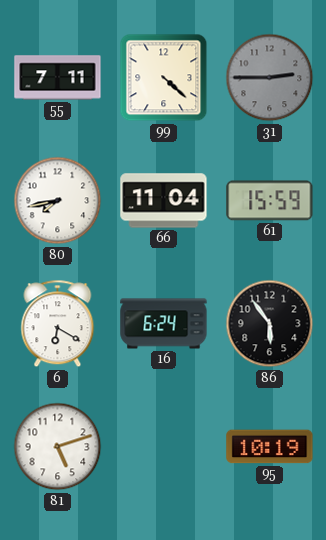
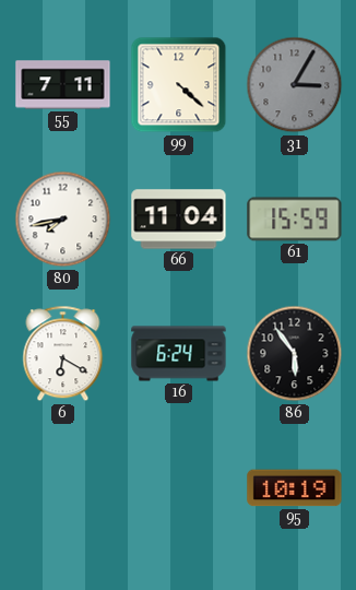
31: 2:45 -> 3:05
81: 5:12 -> none
